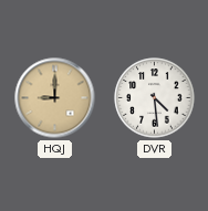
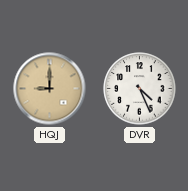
DVR: 4:29 -> 4:26
